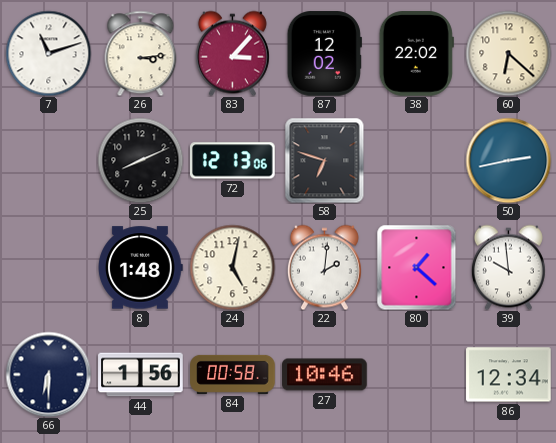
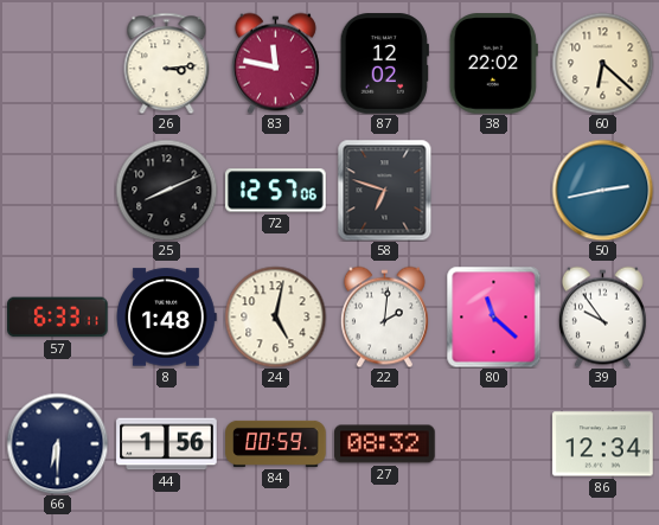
7: 11:12 -> none
83: 3:07 -> 11:47
72: 12:13 -> 12:57
57: none -> 6:33
80: 1:22 -> 11:22
39: 9:59 -> 9:54
84: 00:58 -> 00:59
27: 10:46 -> 08:32
